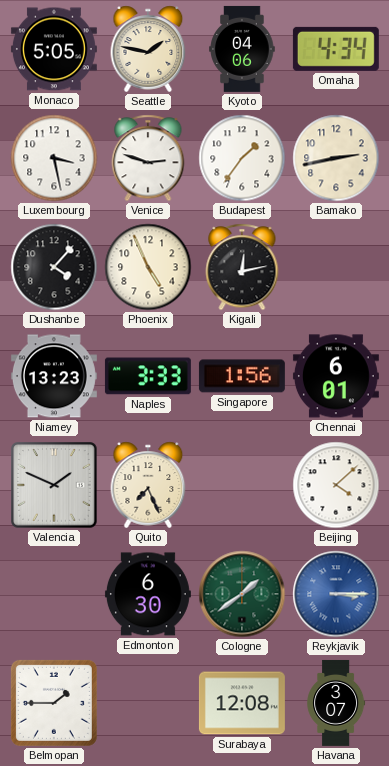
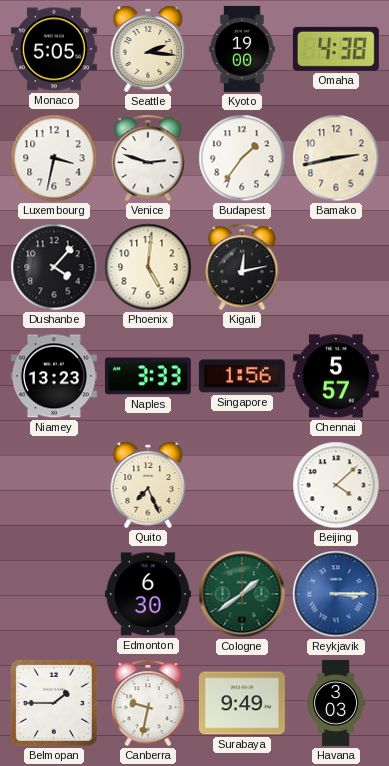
Seattle: 1:47 -> 2:16
Kyoto: 04:06 -> 19:00
Omaha: 4:34 -> 4:38
Luxembourg: 3:28 -> 3:32
Phoenix: 4:56 -> 5:01
Chennai: 6:01 -> 5:57
Valencia: 1:49 -> none
Canberra: none -> 9:32
Surabaya: 12:08 -> 9:49
Havana: 3:07 -> 3:03
